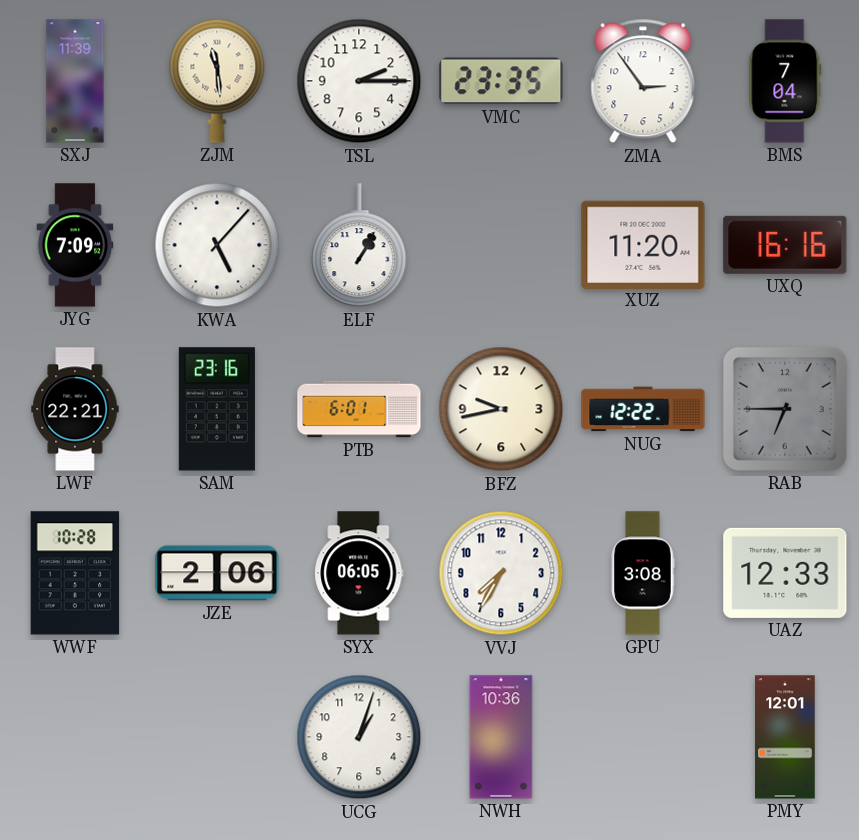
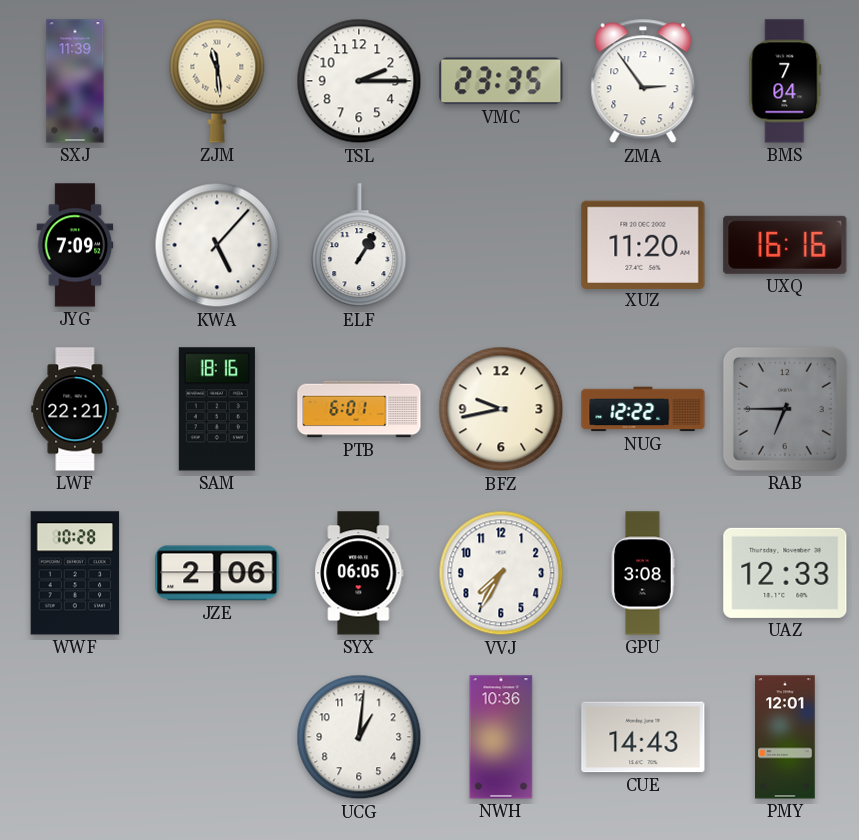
SAM: 23:16 -> 18:16
UCG: 1:03 -> 1:01
CUE: none -> 14:43
